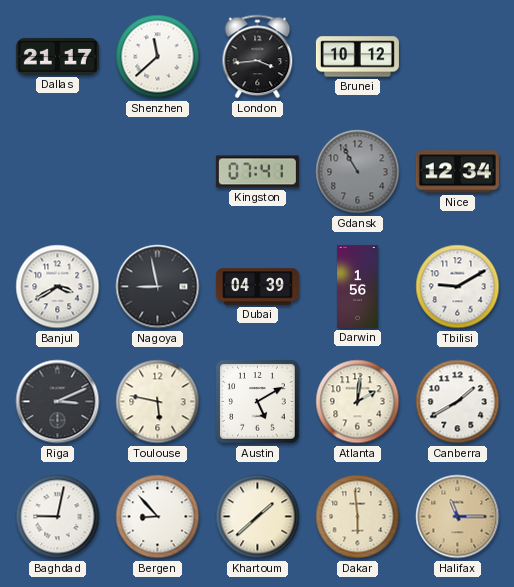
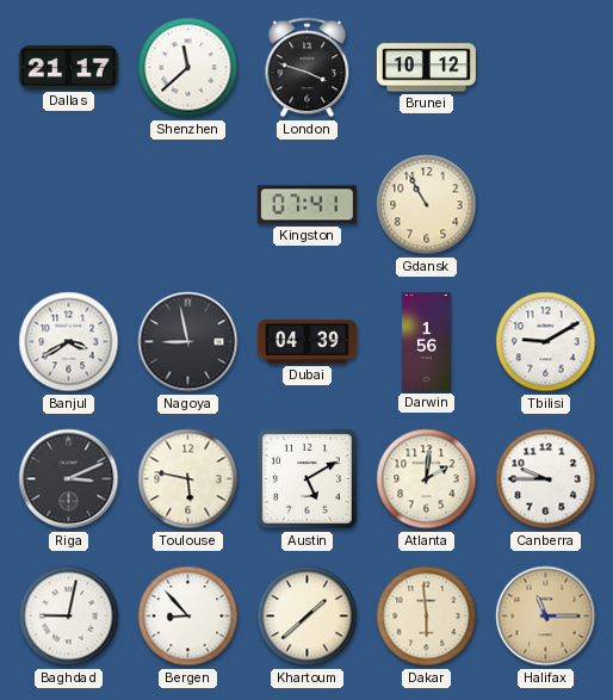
London: 3:44 -> 3:48
Gdansk dial: grey -> cream
Nice: 12:34 -> none
Canberra: 1:40 -> 9:45
